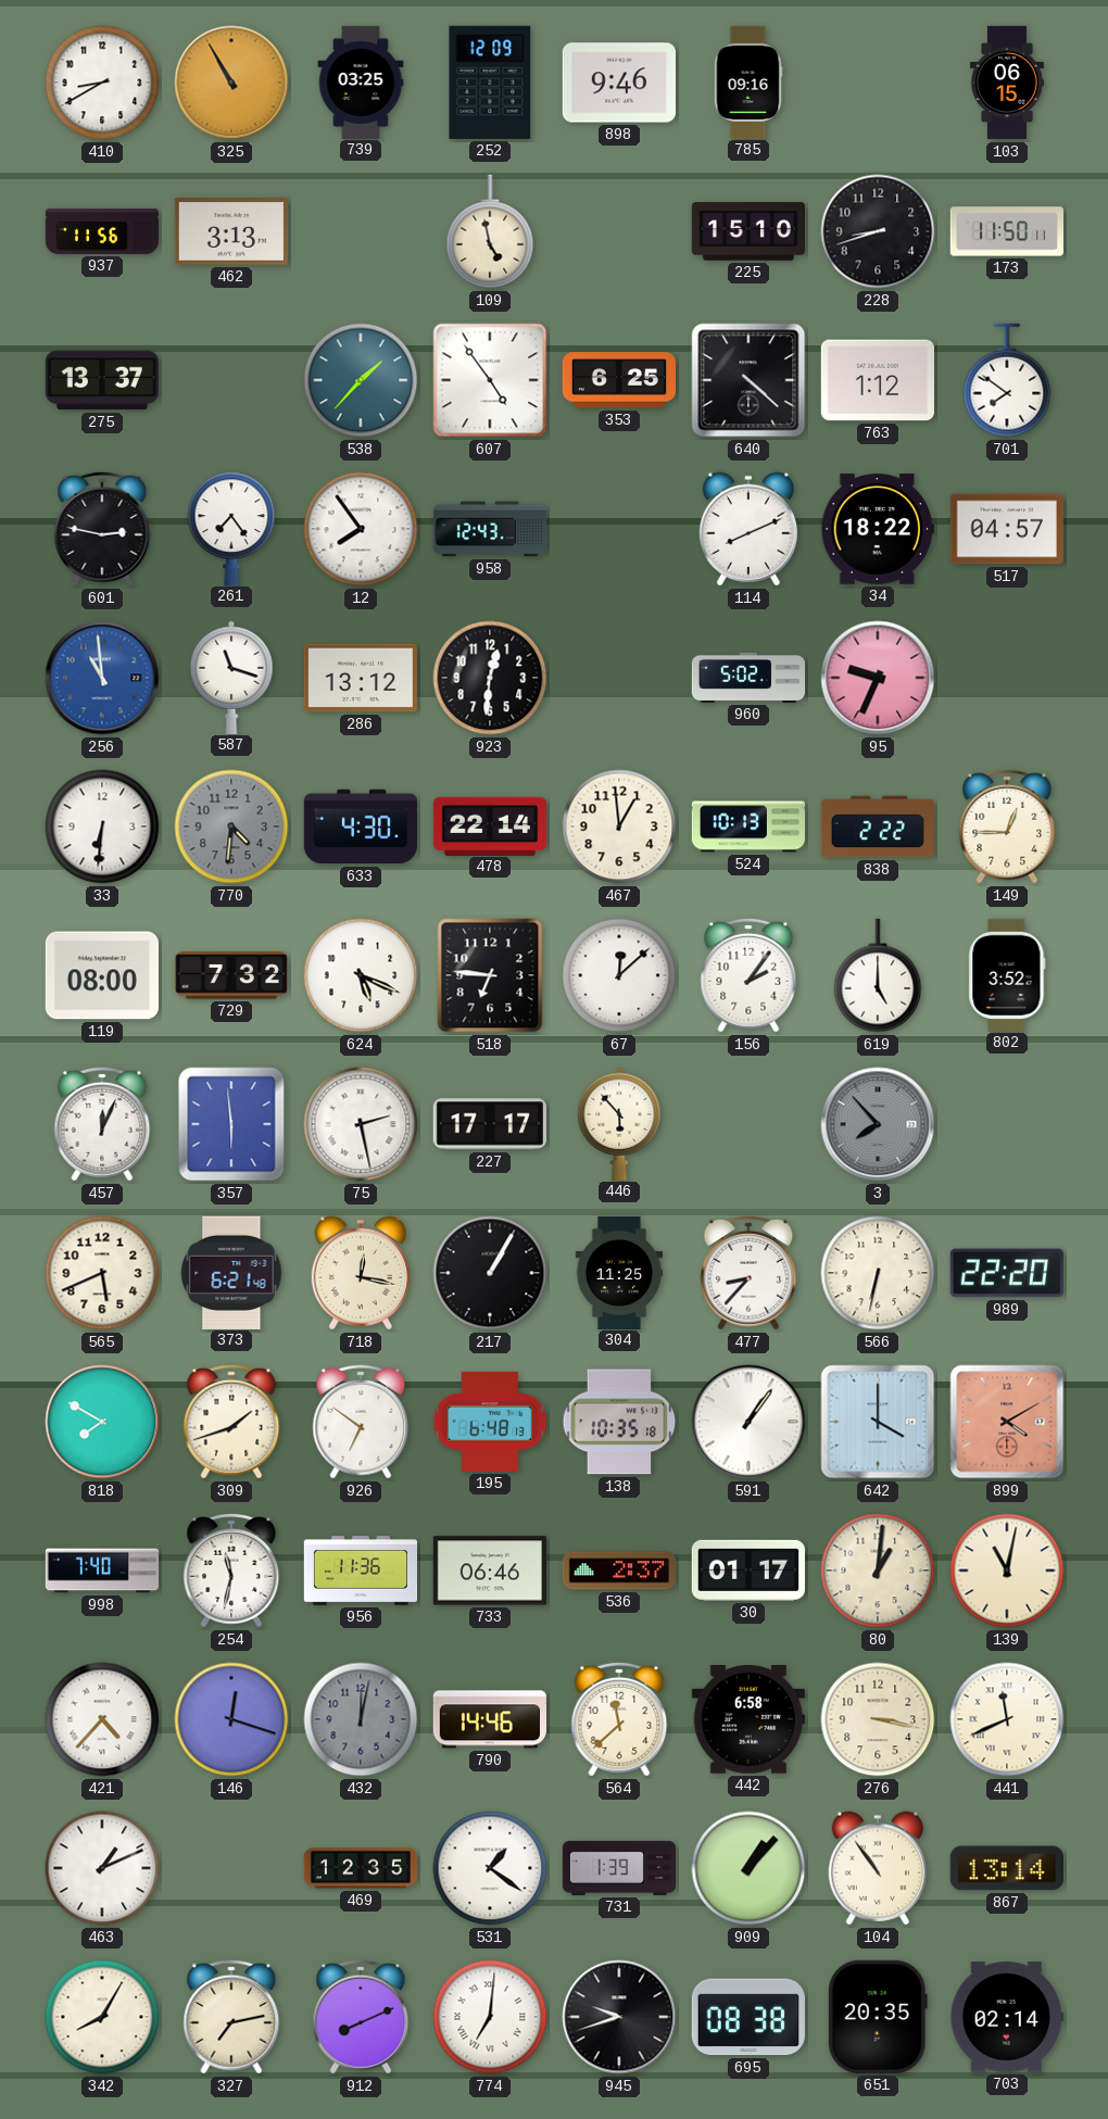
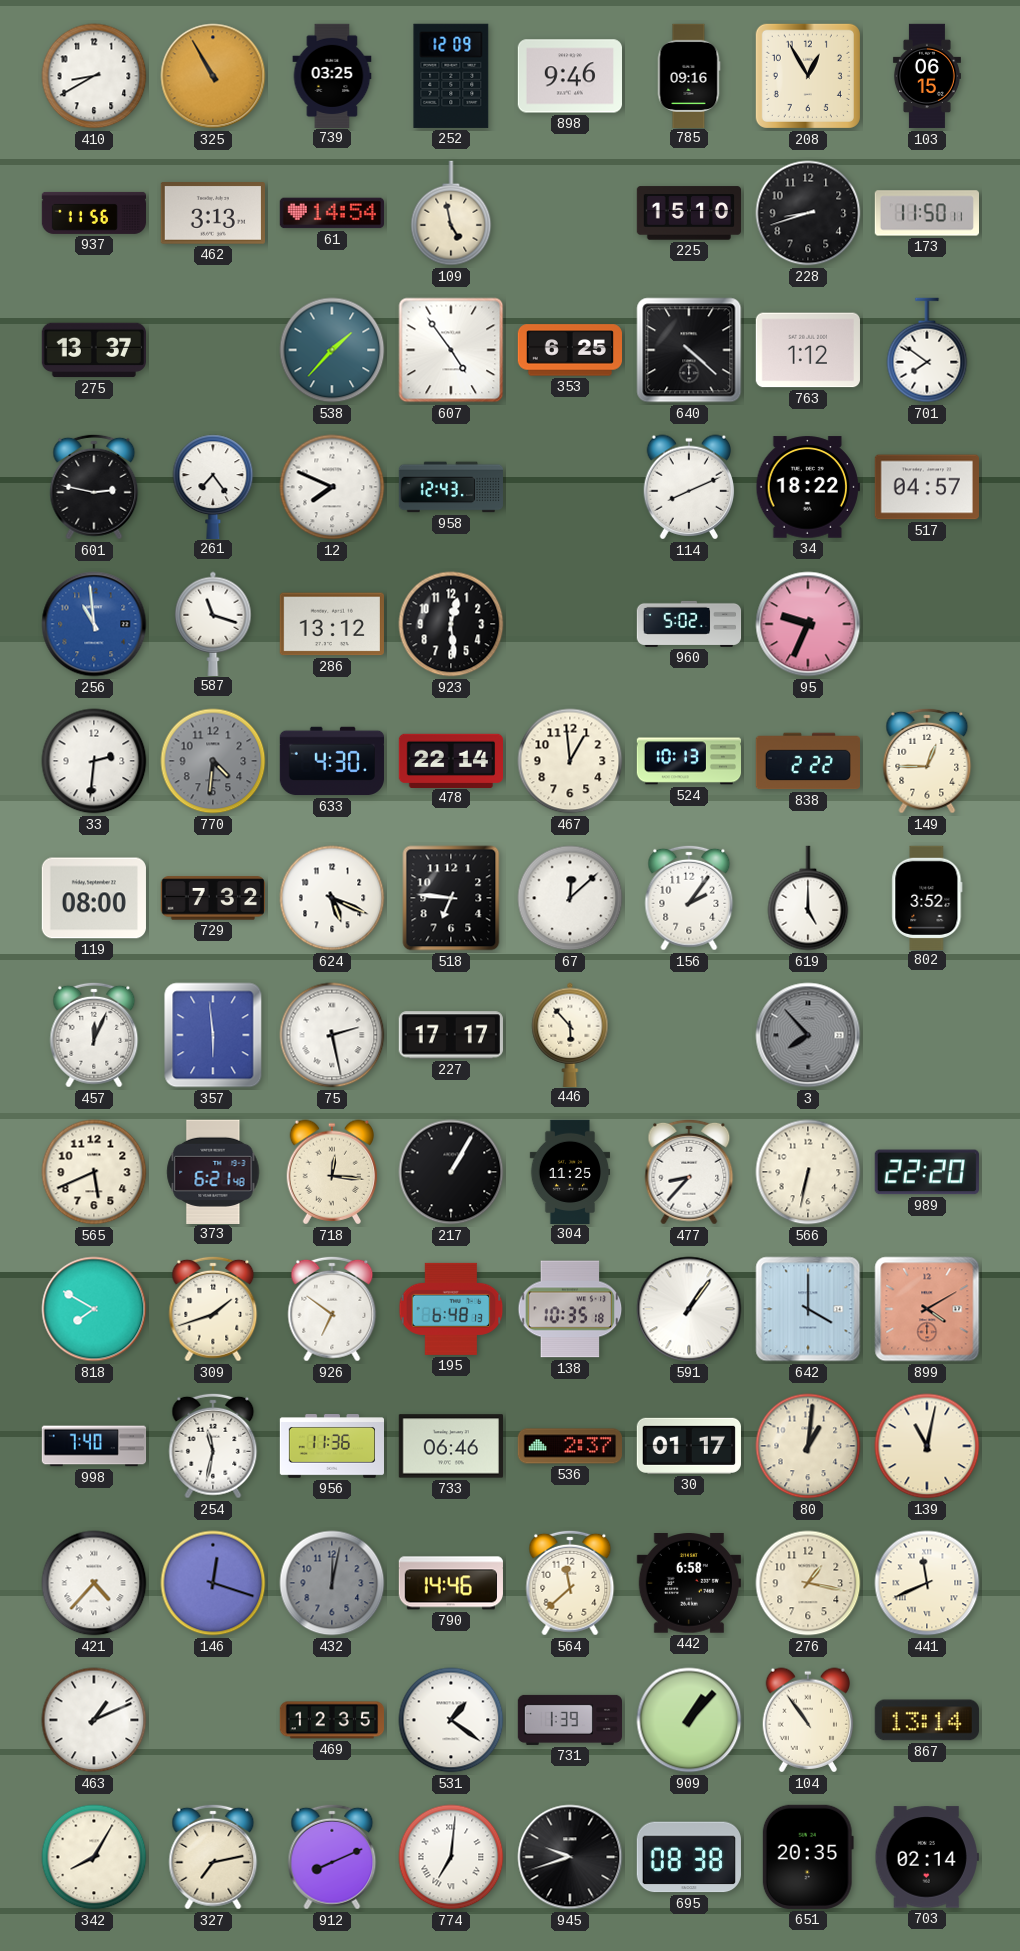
208: none -> 12:55
61: none -> 14:54
12: 7:54 -> 7:49
923: 12:31 -> 12:29
33: 6:31 -> 2:31
718: 12:17 -> 12:16
276: 3:17 -> 1:17
